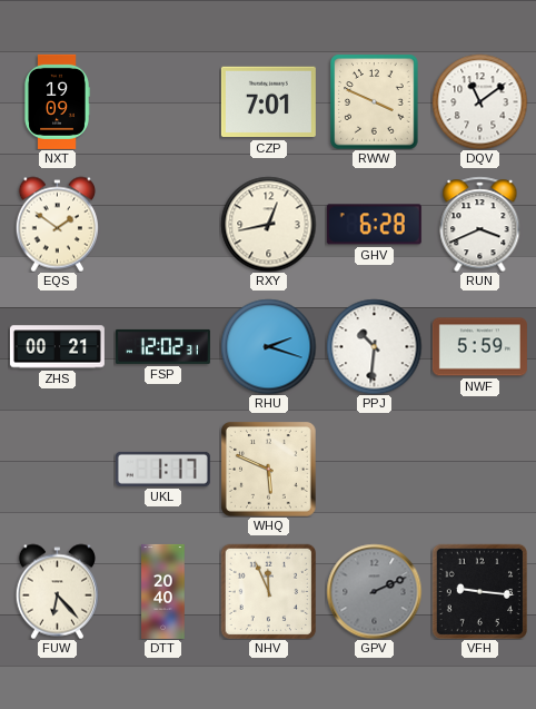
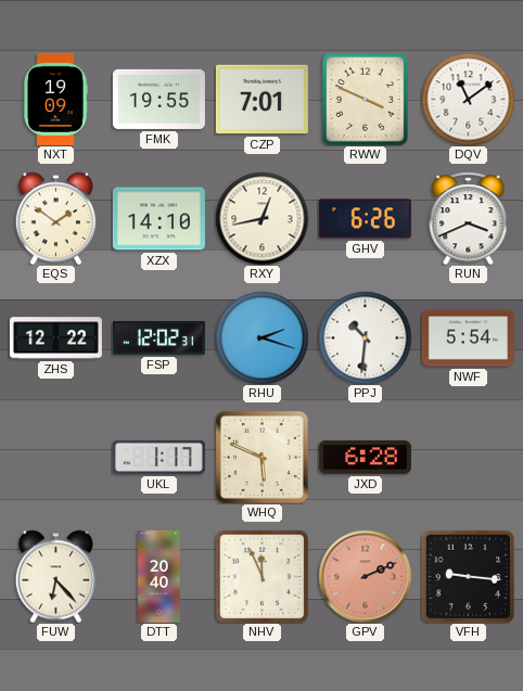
FMK: none -> 19:55
XZX: none -> 14:10
GHV: 6:28 -> 6:26
ZHS: 00:21 -> 12:22
NWF: 5:59 -> 5:54
JXD: none -> 6:28
GPV dial: grey -> salmon
